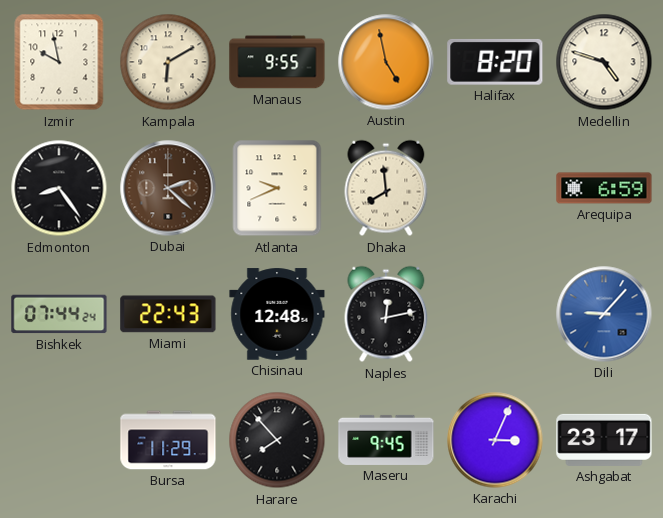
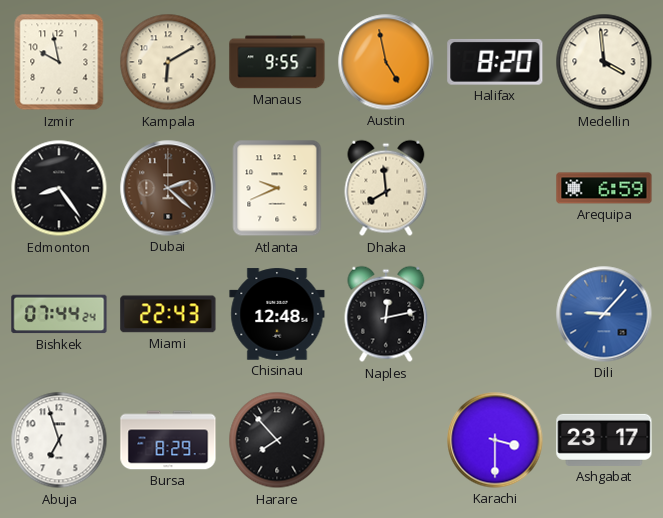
Medellin: 4:48 -> 3:59
Abuja: none -> 6:57
Bursa: 11:29 -> 8:29
Maseru: 9:45 -> none
Karachi: 3:04 -> 3:30
